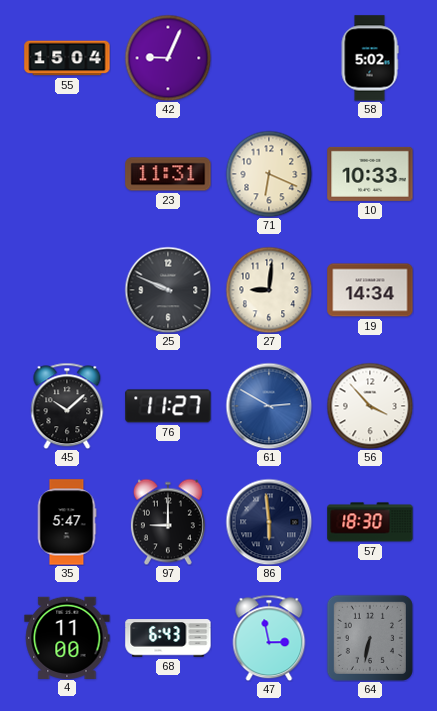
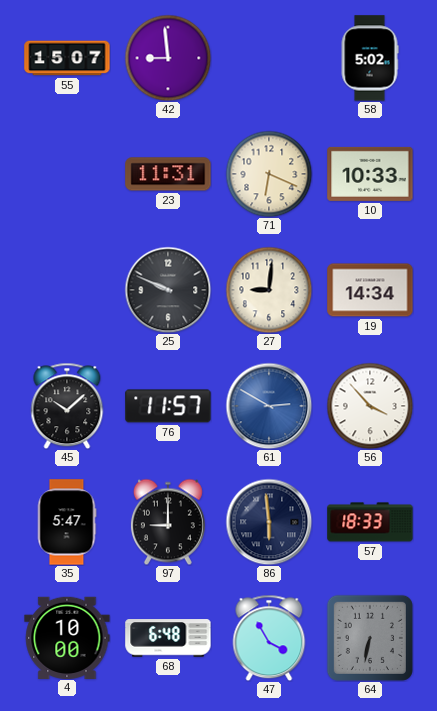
55: 15:04 -> 15:07
42: 9:04 -> 8:59
76: 11:27 -> 11:57
57: 18:30 -> 18:33
4: 11:00 -> 10:00
68: 6:43 -> 6:48
47: 2:58 -> 3:55
